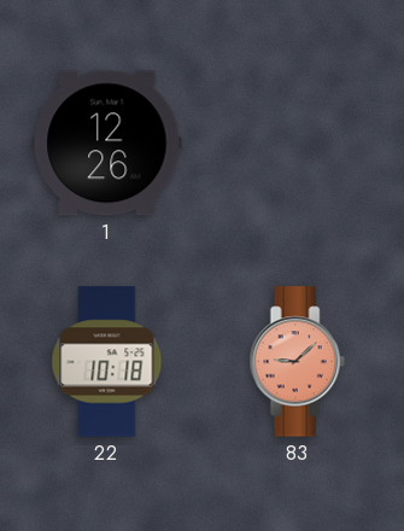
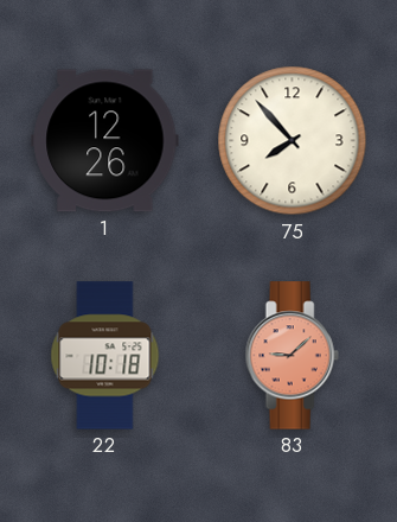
75: none -> 7:53
